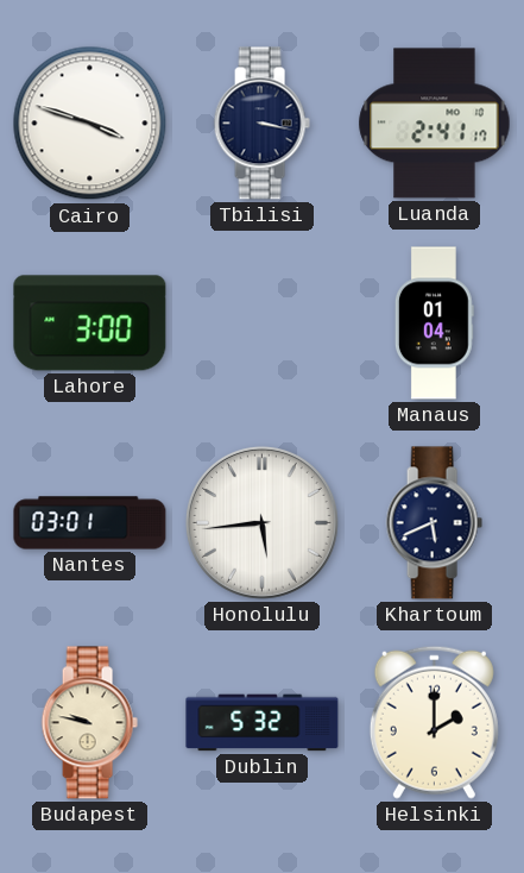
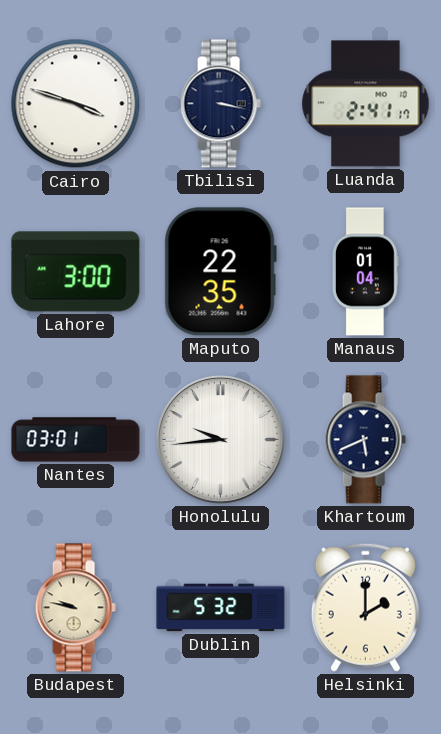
Maputo: none -> 22:35
Honolulu: 5:44 -> 9:44
